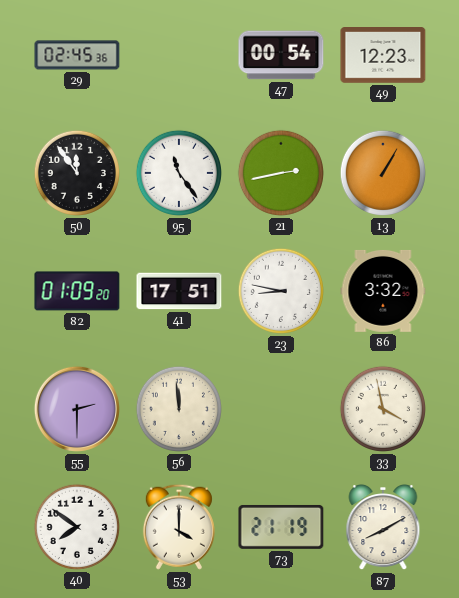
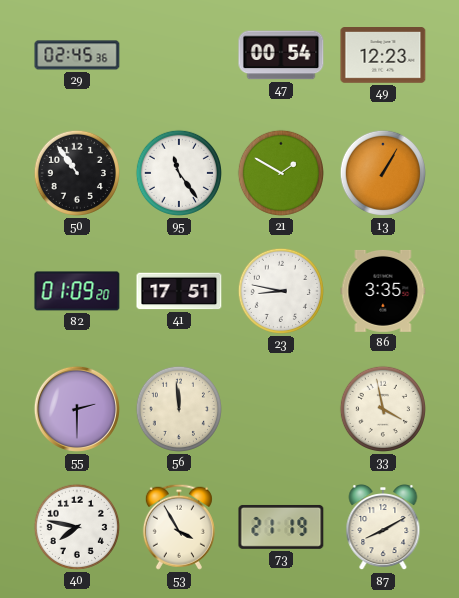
50: 11:54 -> 10:54
21: 2:43 -> 1:50
86: 3:32 -> 3:35
40: 7:51 -> 7:47
53: 4:00 -> 3:55
